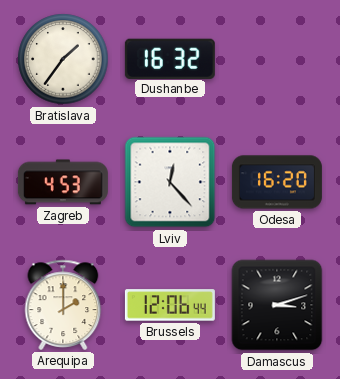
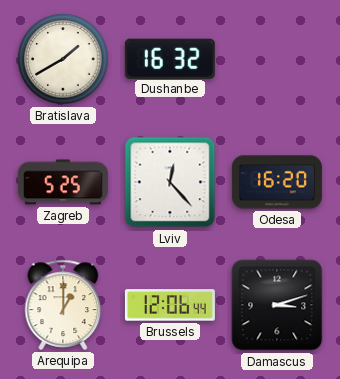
Bratislava: 1:36 -> 1:40
Zagreb: 4:53 -> 5:25
Arequipa: 2:00 -> 1:00
